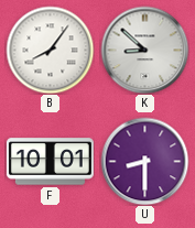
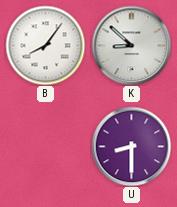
F: 10:01 -> none
